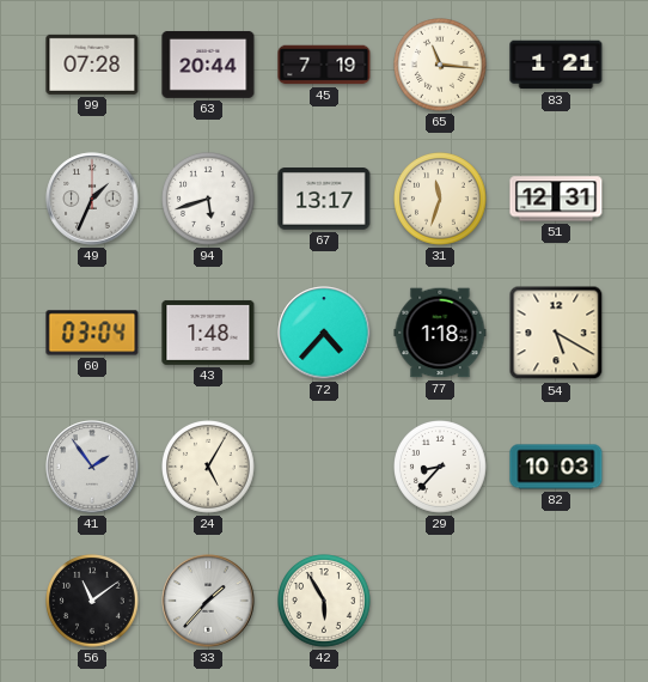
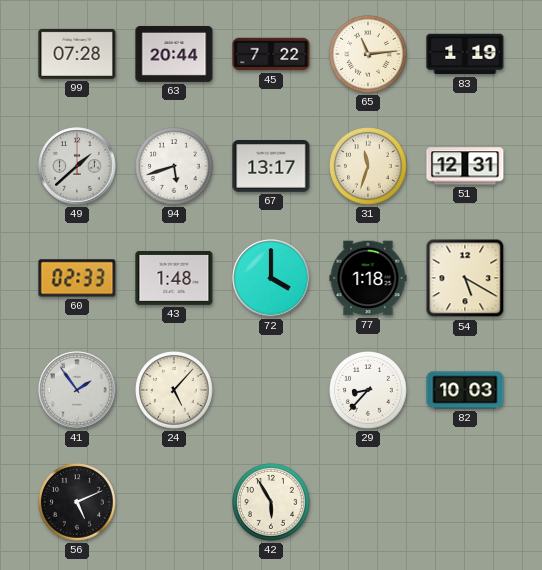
45: 7:19 -> 7:22
65: 11:16 -> 11:14
83: 1:21 -> 1:19
49: 1:34 -> 1:38
60: 03:04 -> 02:33
72: 4:37 -> 4:00
24: 5:05 -> 5:07
56: 11:09 -> 5:11
33: 1:37 -> none
